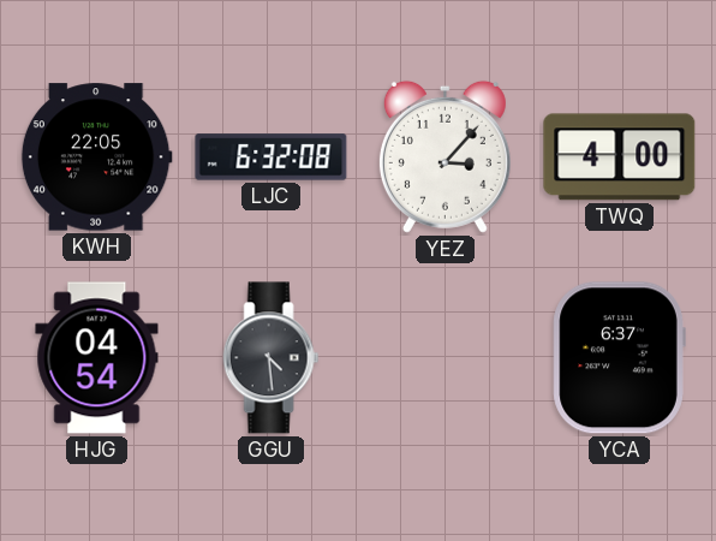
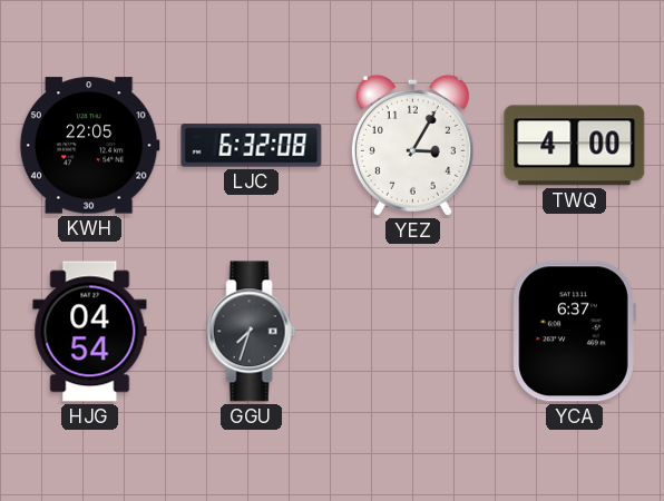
YEZ: 3:07 -> 3:05
GGU: 4:29 -> 7:33
